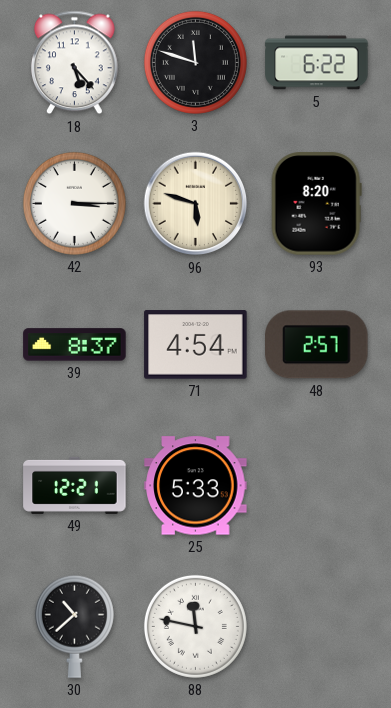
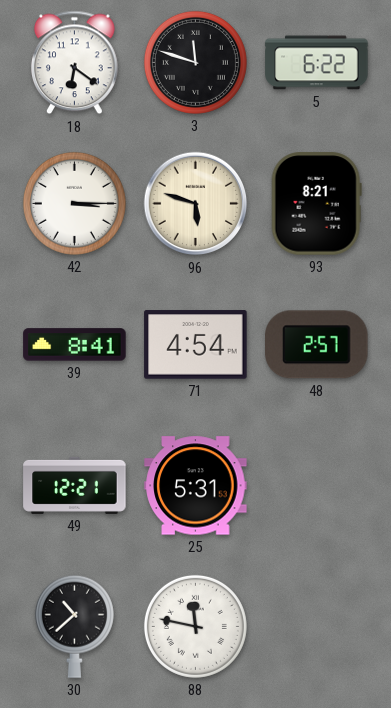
18: 5:23 -> 6:21
93: 8:20 -> 8:21
39: 8:37 -> 8:41
25: 5:33 -> 5:31
